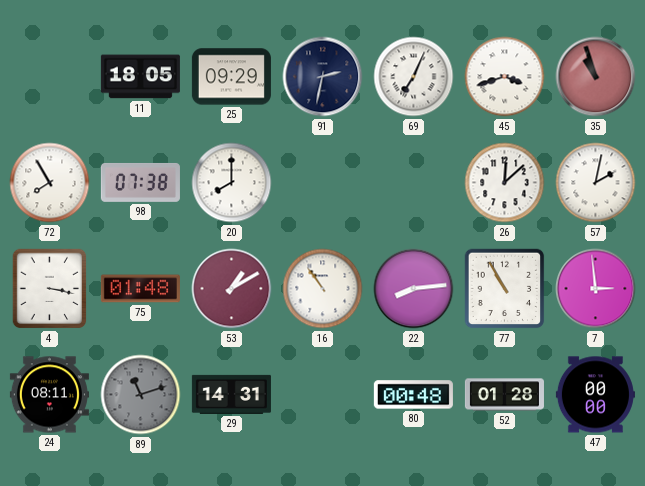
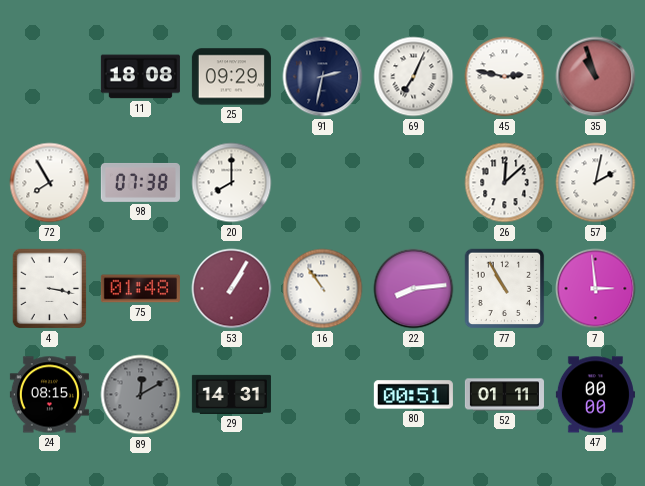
11: 18:05 -> 18:08
45: 3:42 -> 2:47
53: 1:10 -> 1:05
24: 08:11 -> 08:15
89: 11:12 -> 12:10
80: 00:48 -> 00:51
52: 01:28 -> 01:11
